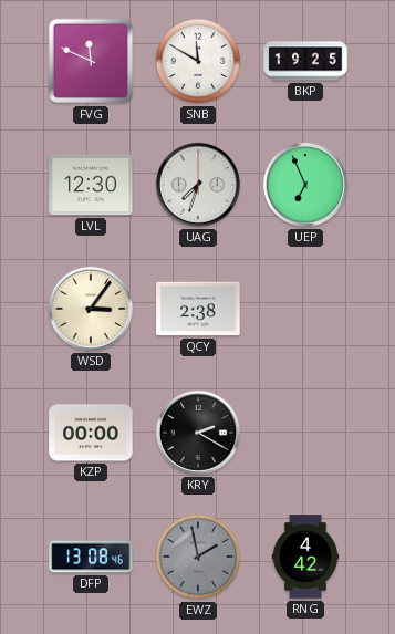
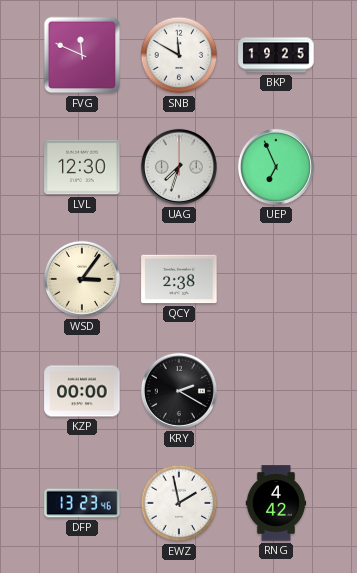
DFP: 13:08 -> 13:23
EWZ dial: grey -> white
